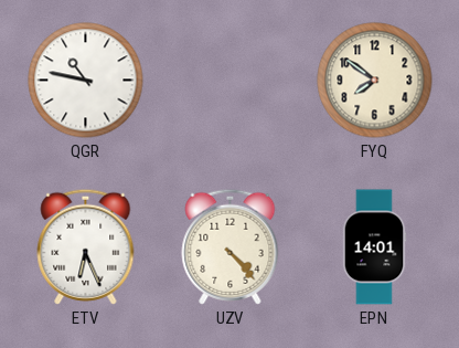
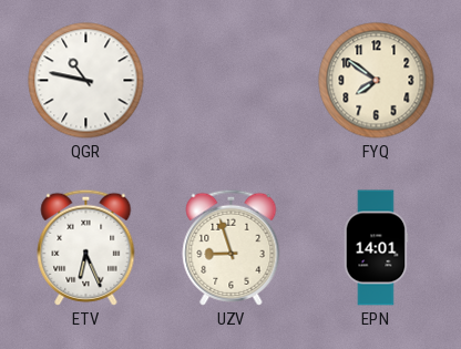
UZV: 4:23 -> 8:57
